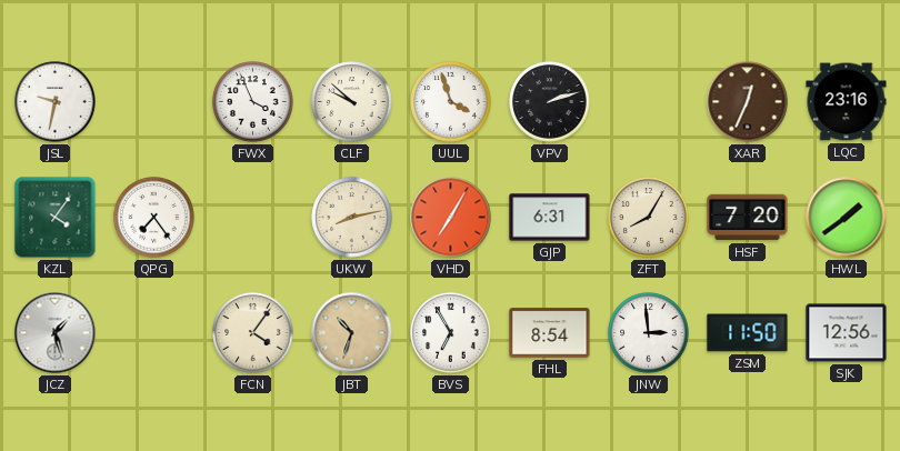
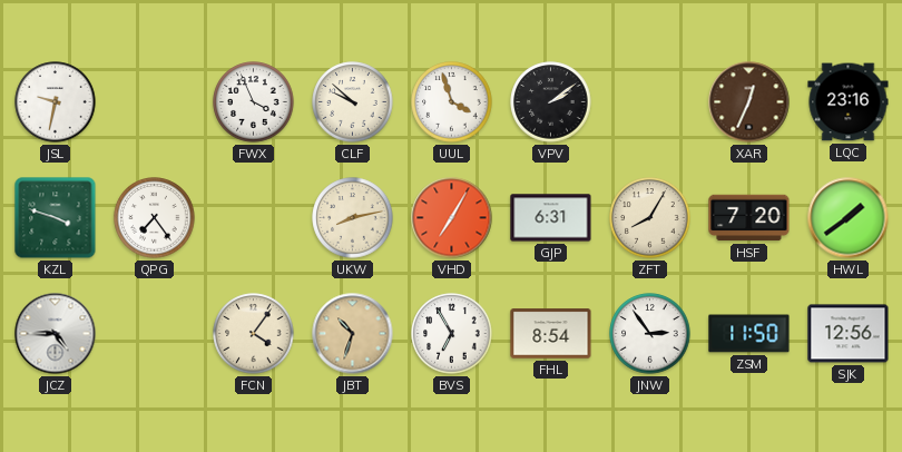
VPV: 2:12 -> 2:09
KZL: 4:06 -> 3:48
JCZ: 1:27 -> 4:45
JNW: 2:59 -> 2:54
